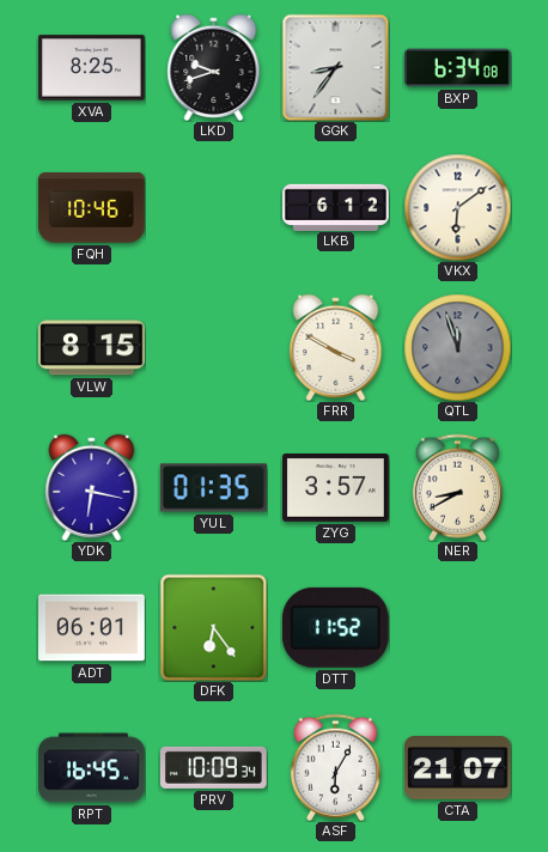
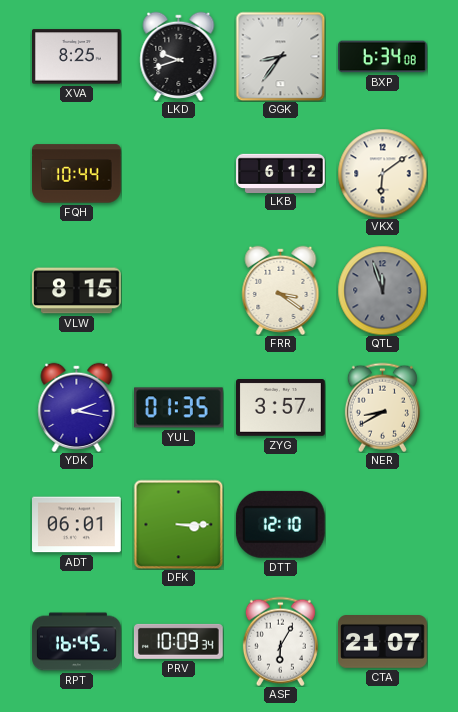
FQH: 10:46 -> 10:44
FRR: 3:50 -> 3:21
YDK: 6:17 -> 2:17
DFK: 6:24 -> 3:15
DTT: 11:52 -> 12:10
